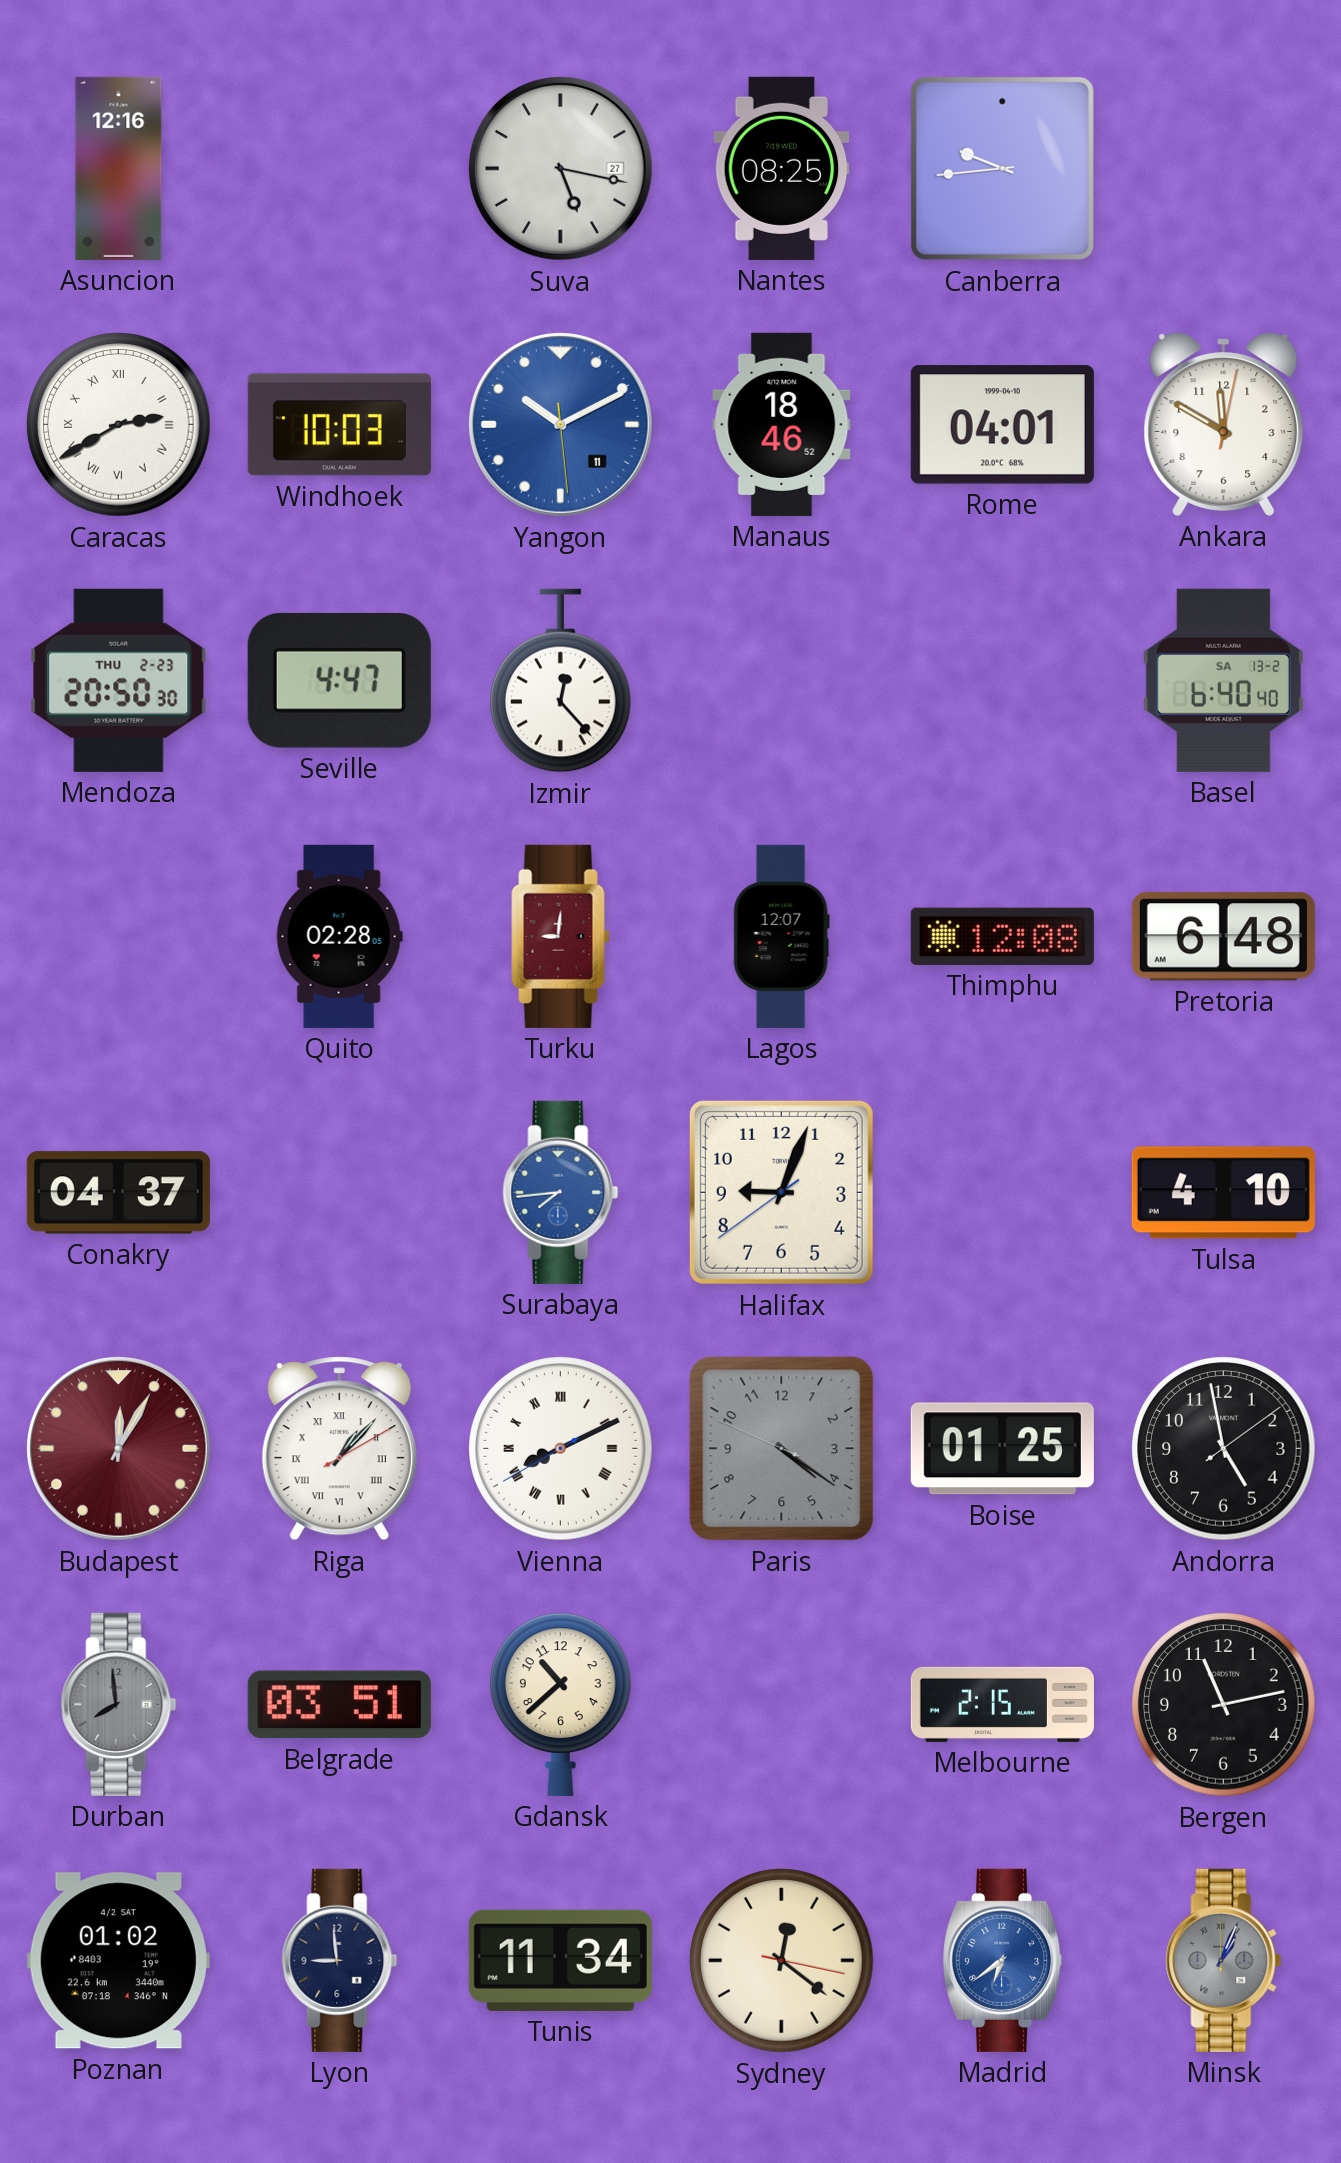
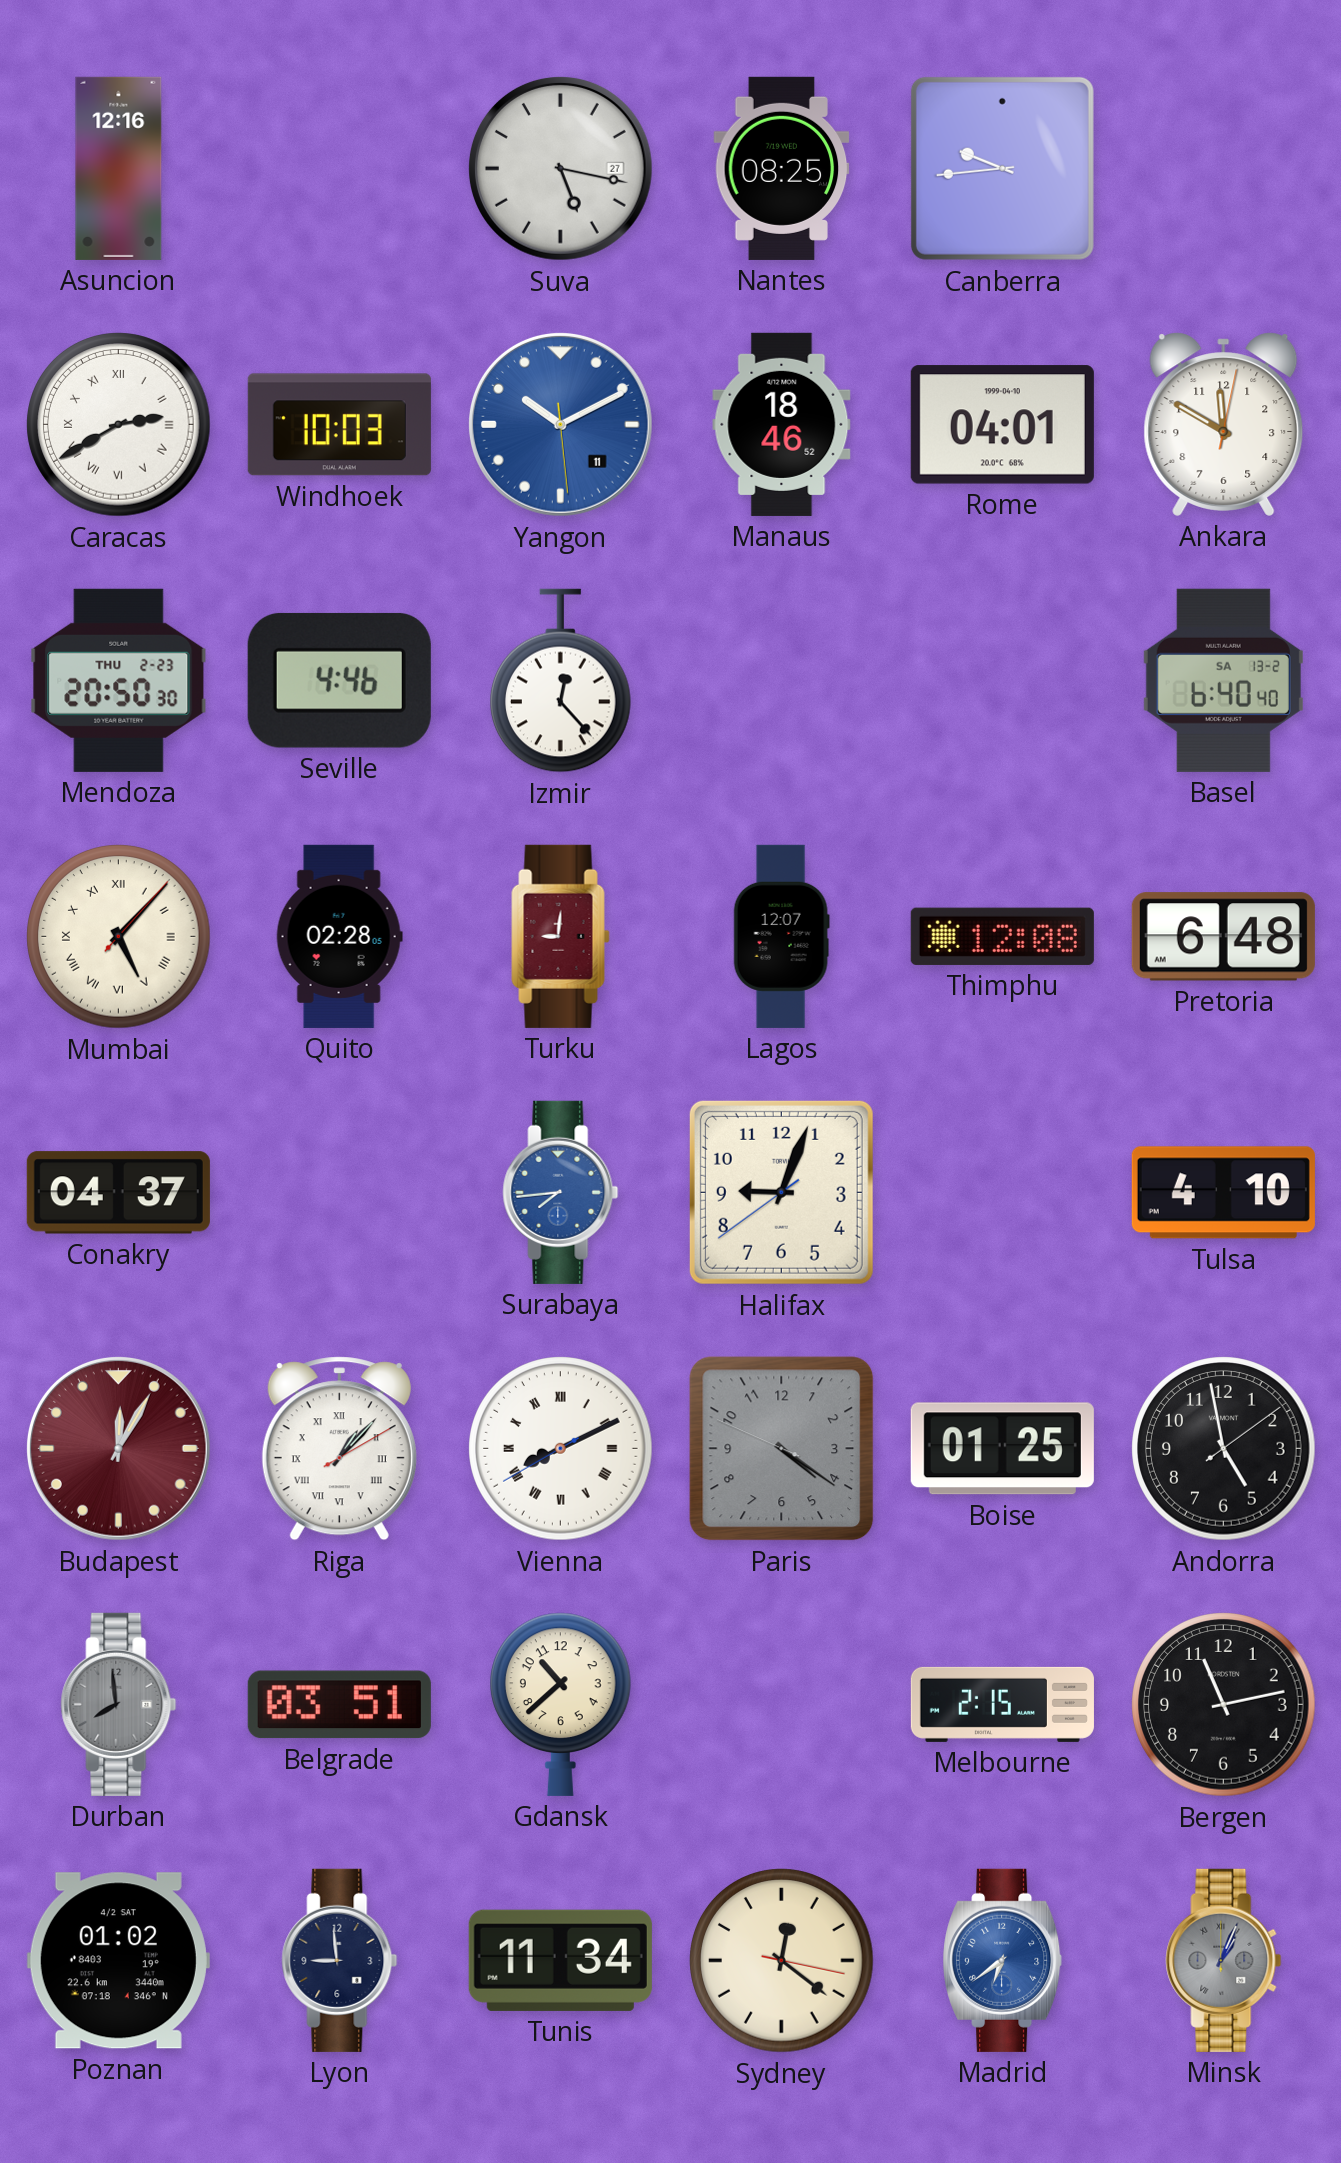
Seville: 4:47 -> 4:46
Mumbai: none -> 5:07
